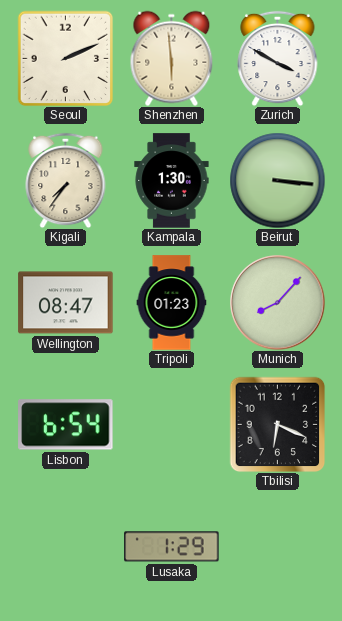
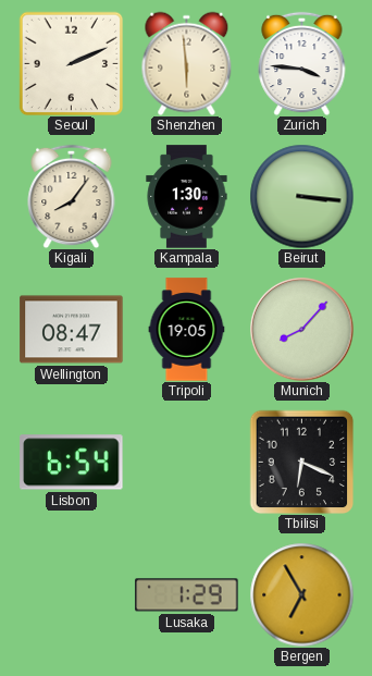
Zurich: 3:50 -> 3:46
Kigali: 7:36 -> 8:06
Tripoli: 01:23 -> 19:05
Bergen: none -> 6:55
